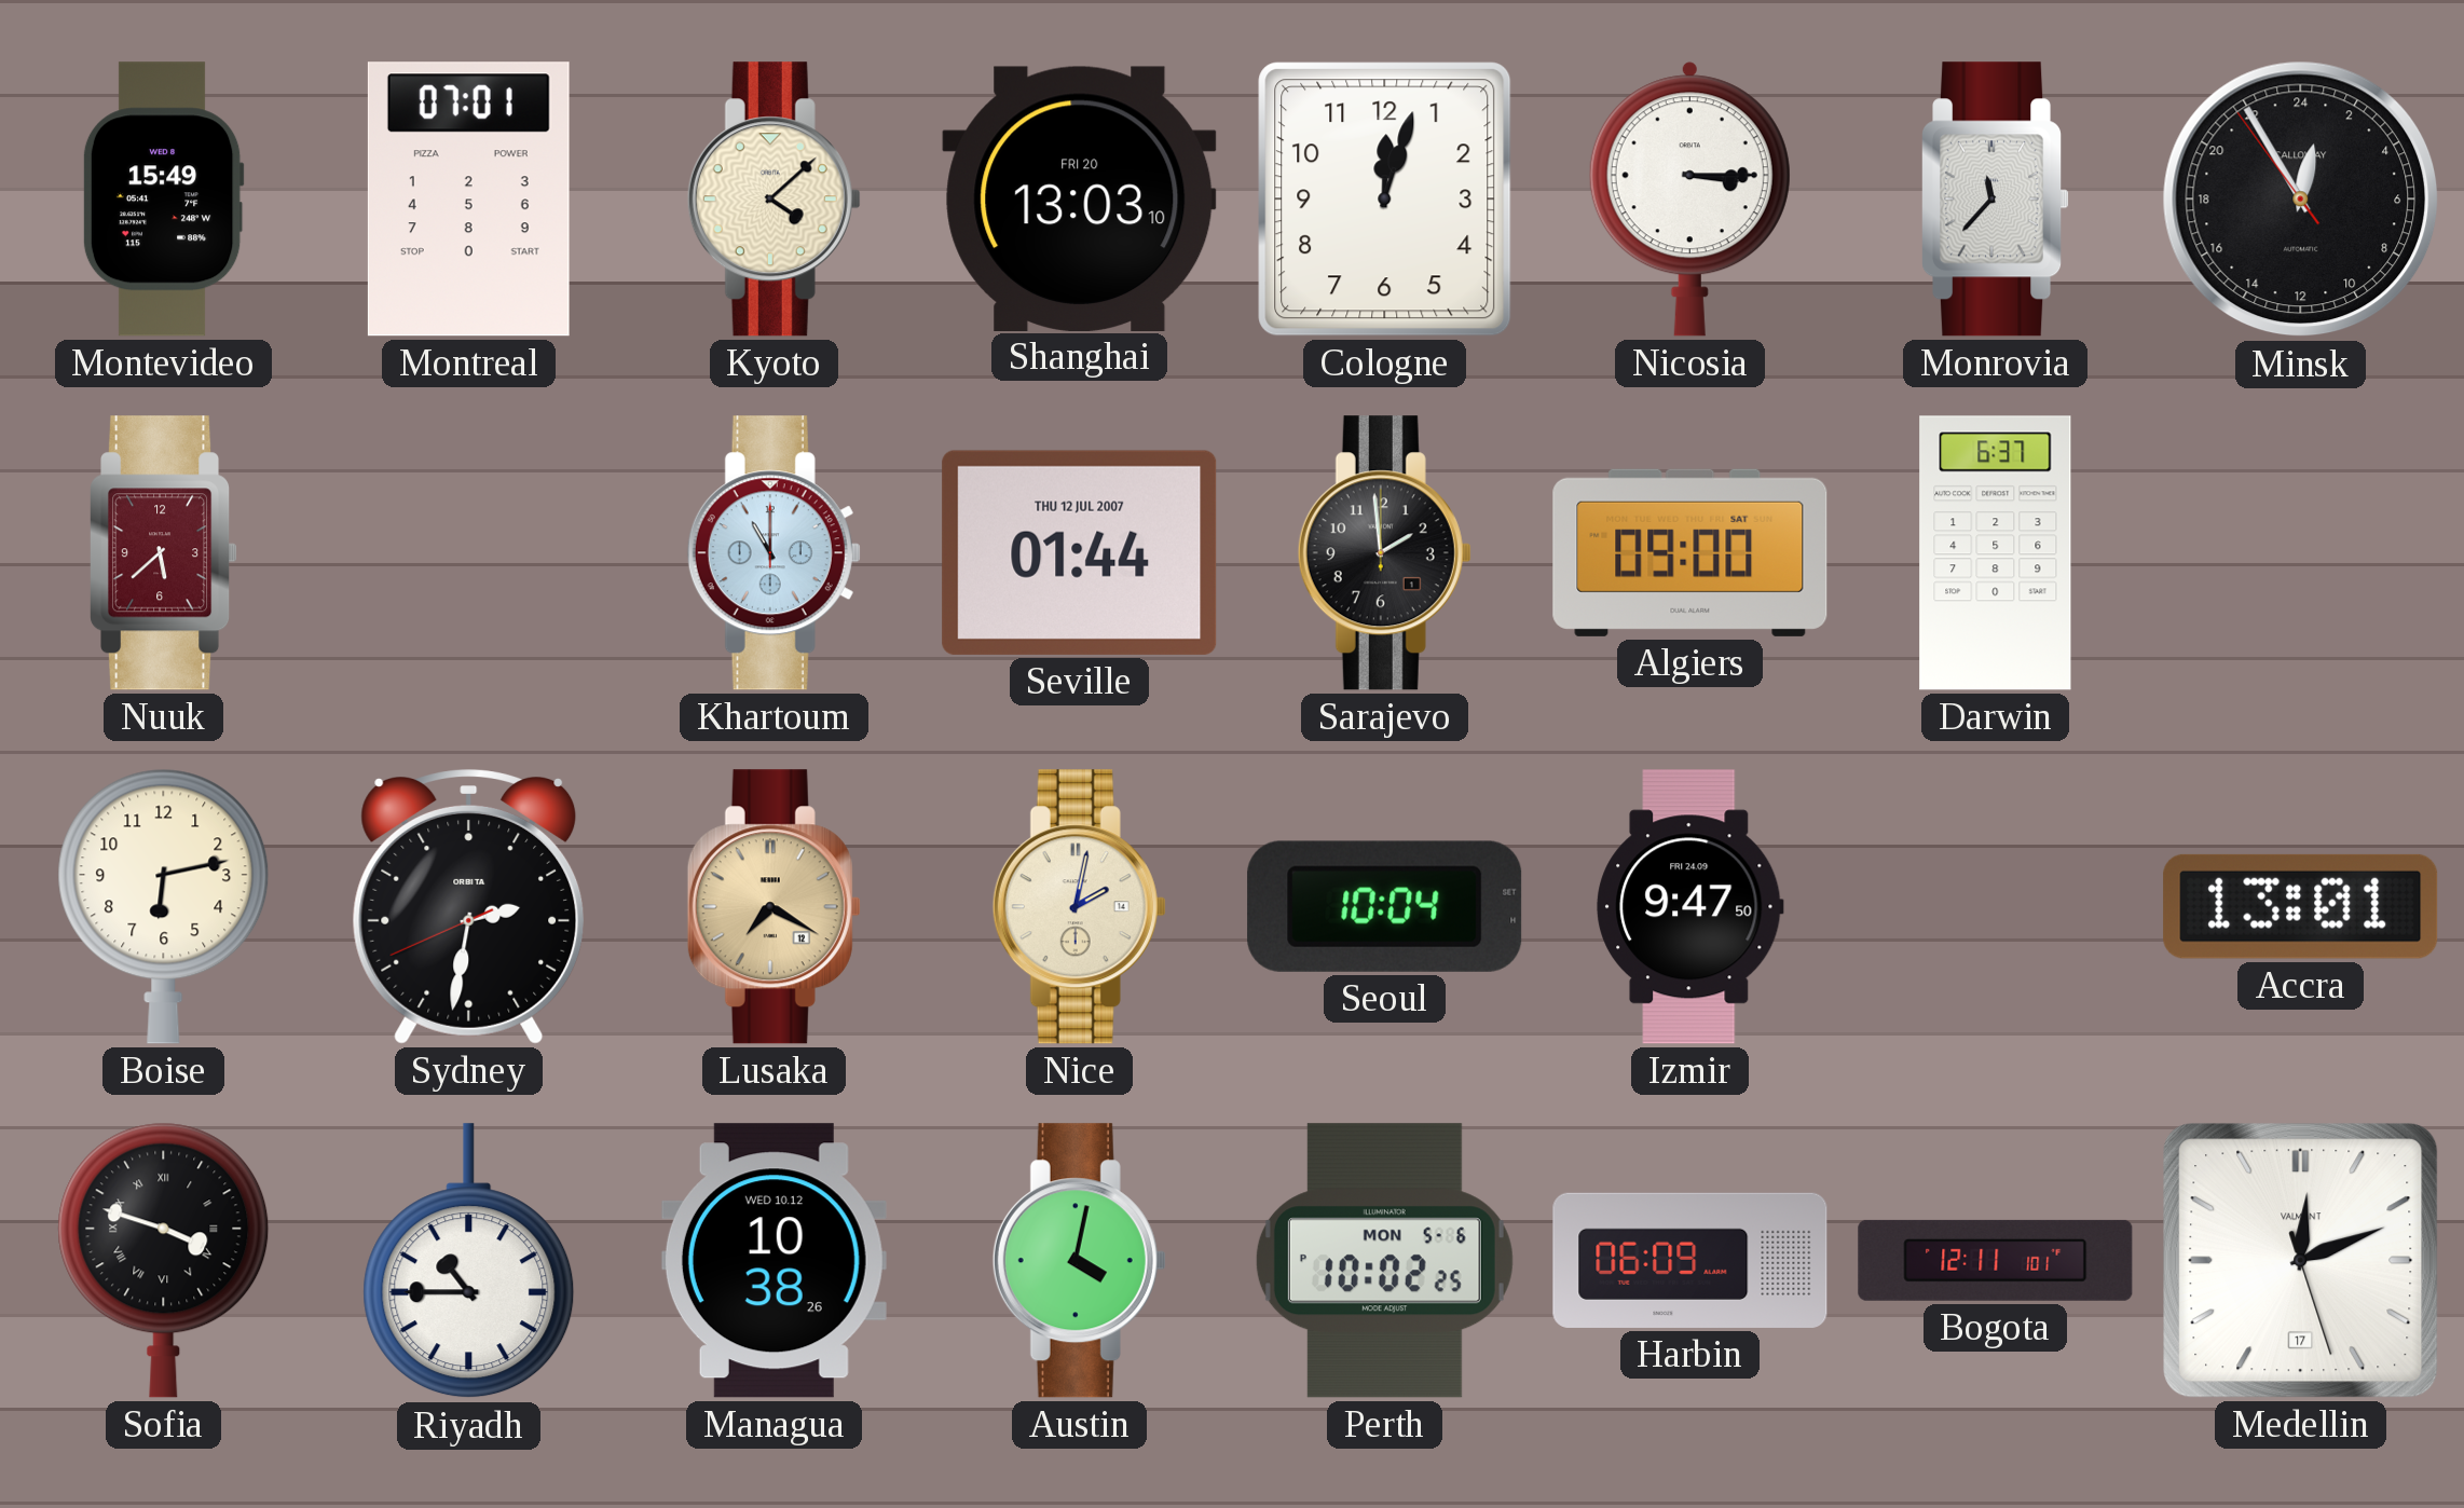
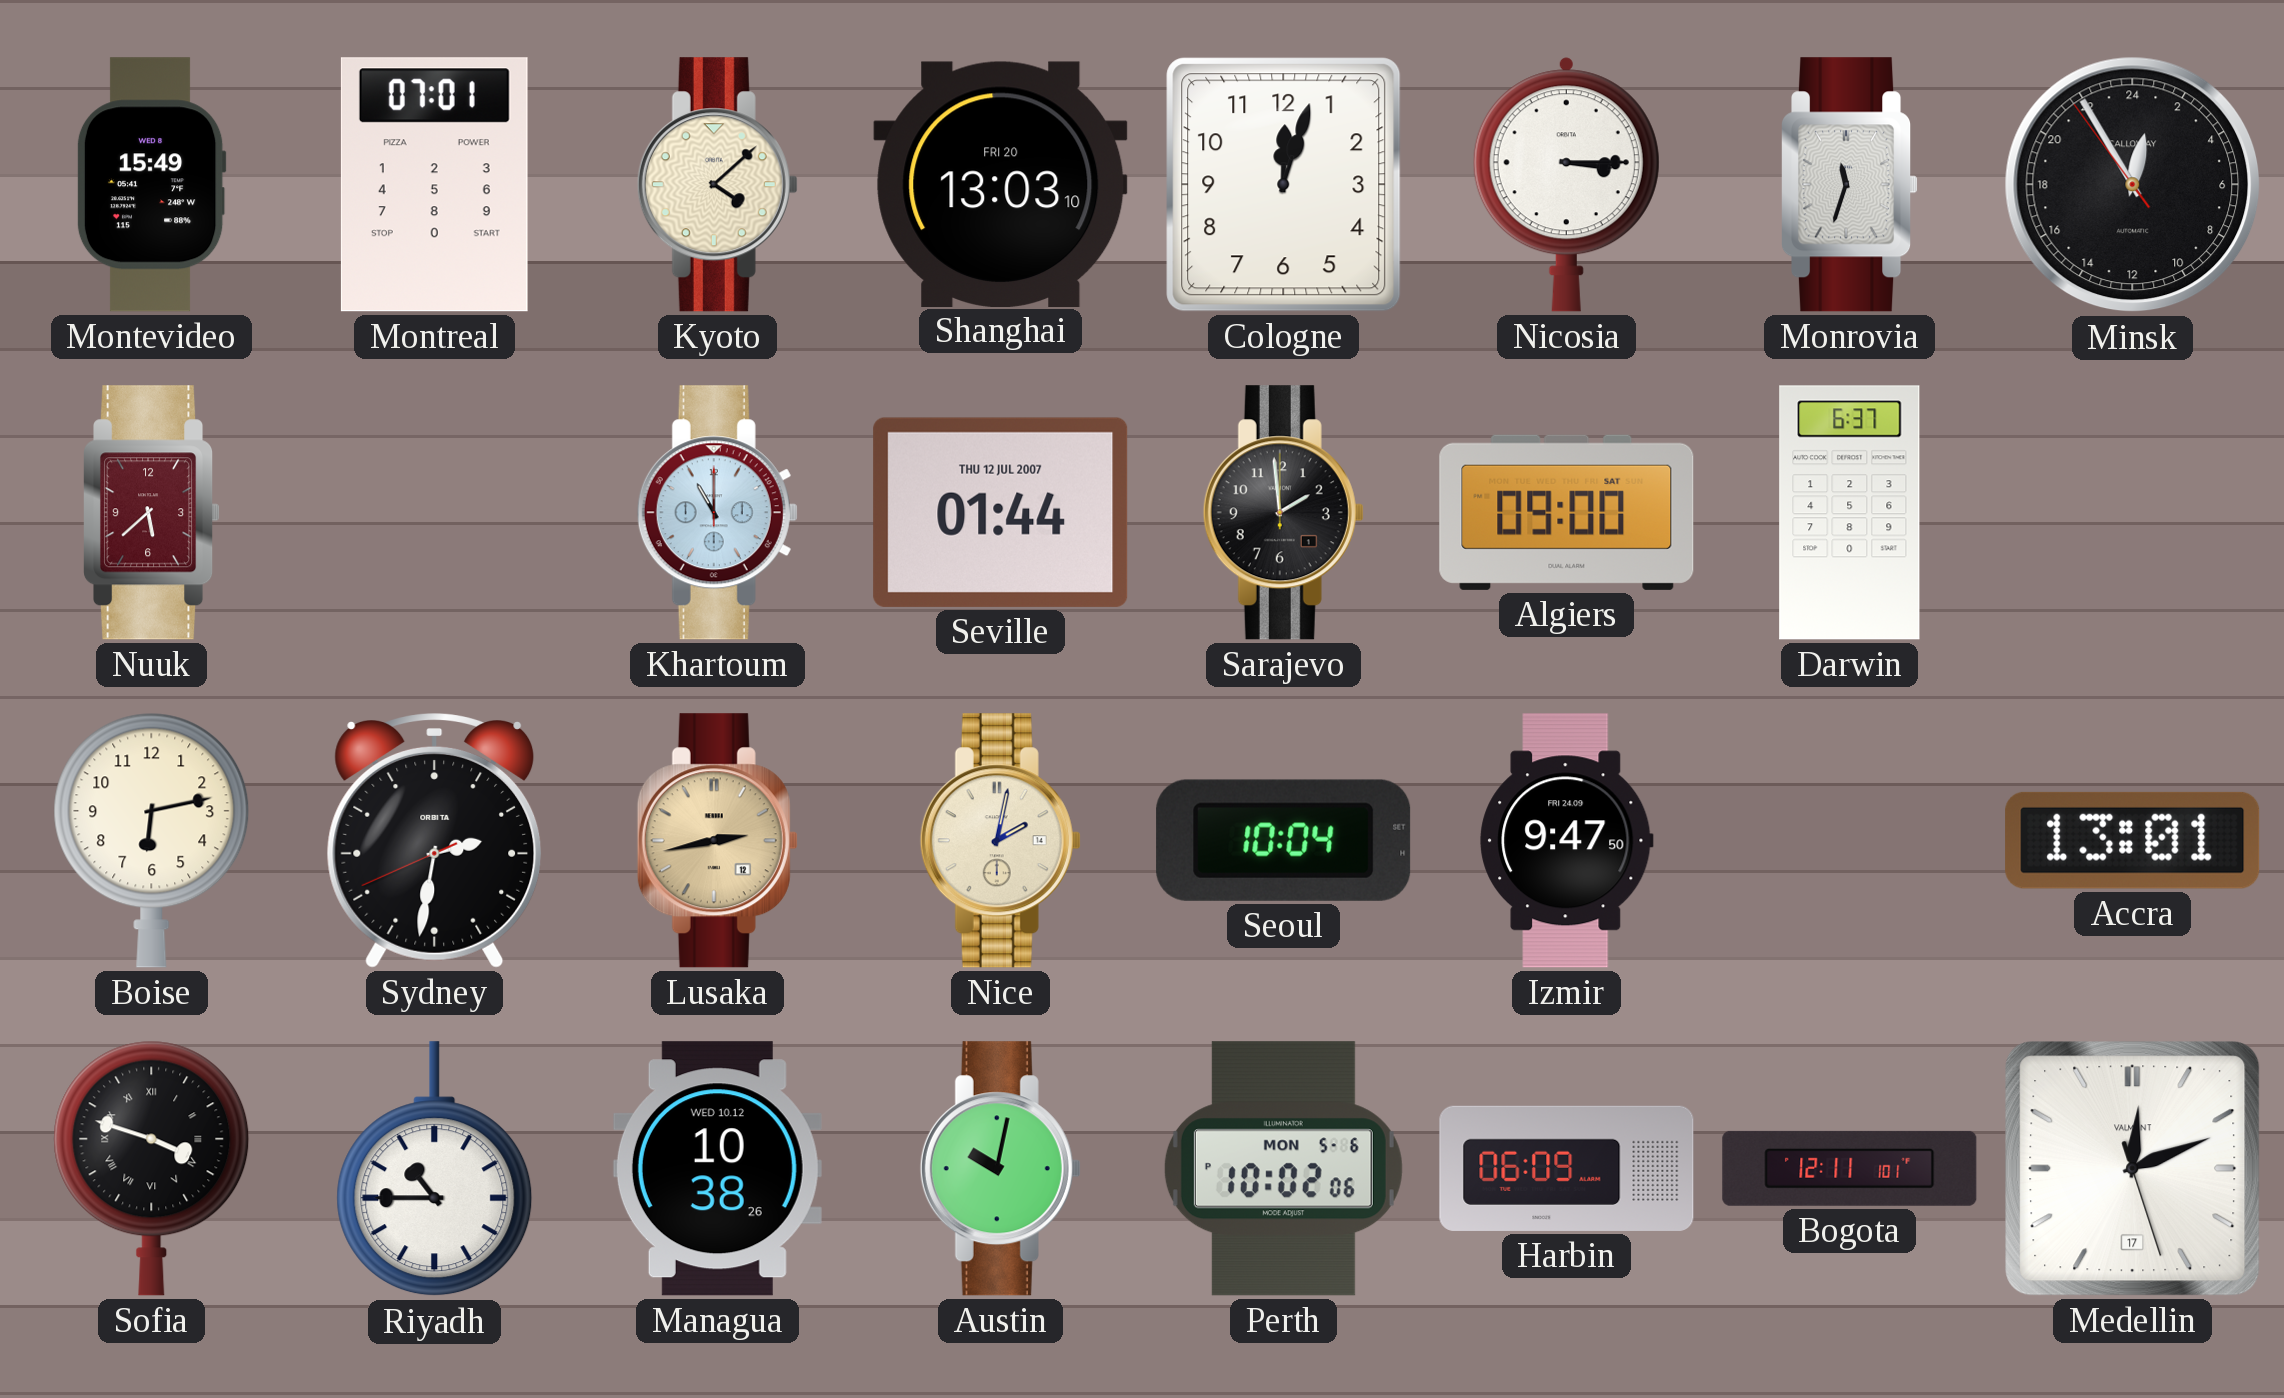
Monrovia: 11:37 -> 11:33
Lusaka: 7:20 -> 2:43
Austin: 4:02 -> 10:02
Perth: 10:02:25 PM -> 10:02:06 PM
